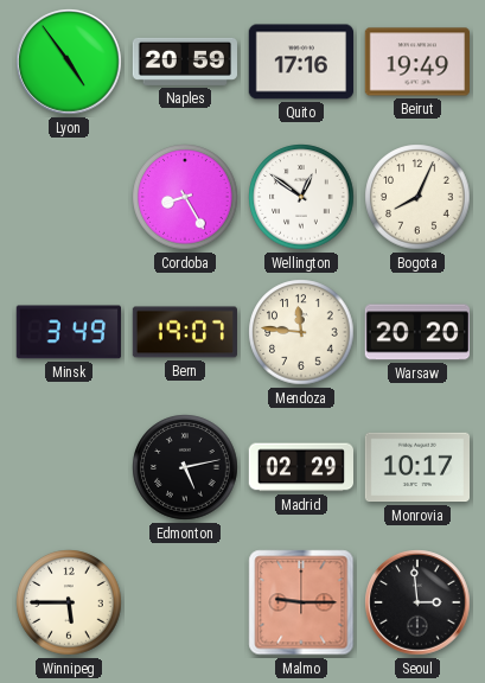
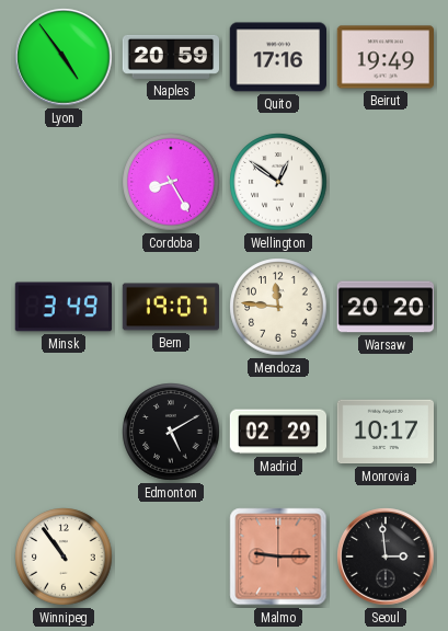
Bogota: 8:04 -> none
Edmonton: 5:13 -> 5:10
Winnipeg: 5:45 -> 10:54
